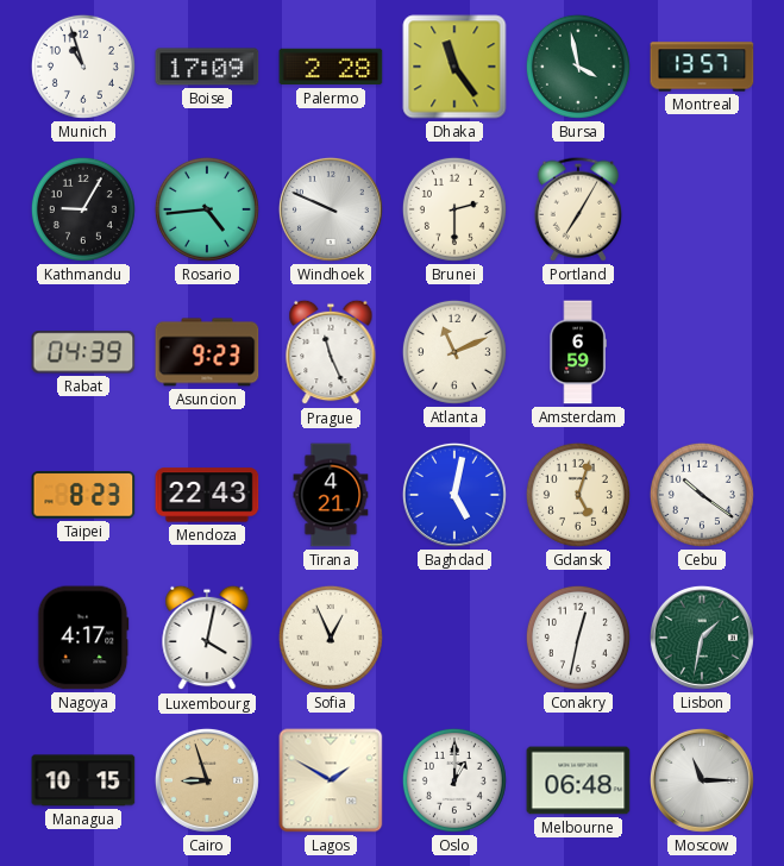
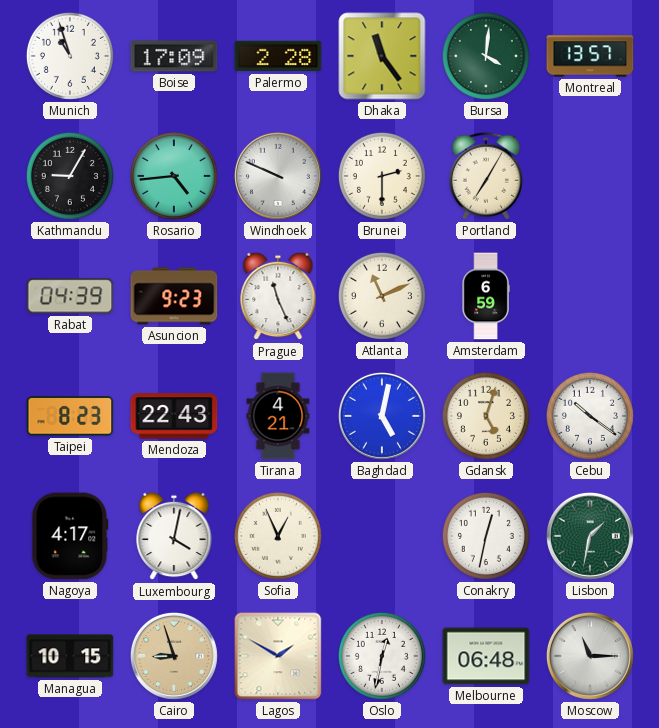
Bursa: 3:58 -> 4:01
Oslo: 1:00 -> 12:32
